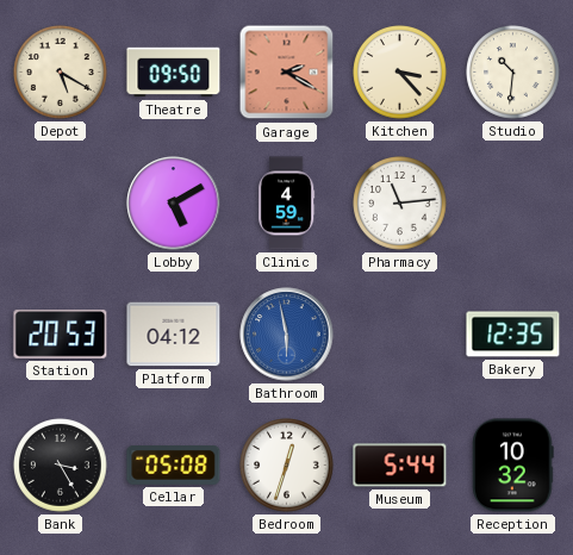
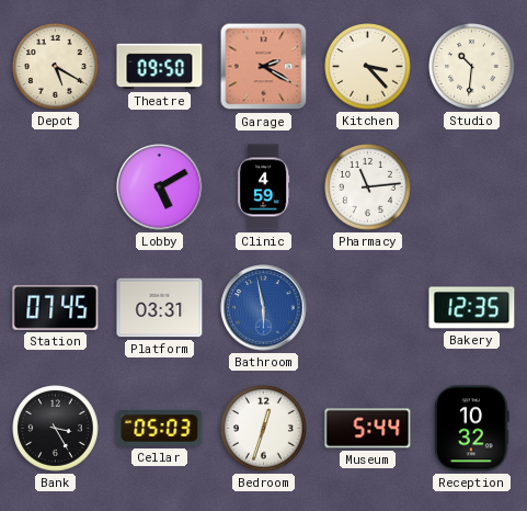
Station: 20:53 -> 07:45
Platform: 04:12 -> 03:31
Cellar: 05:08 -> 05:03
